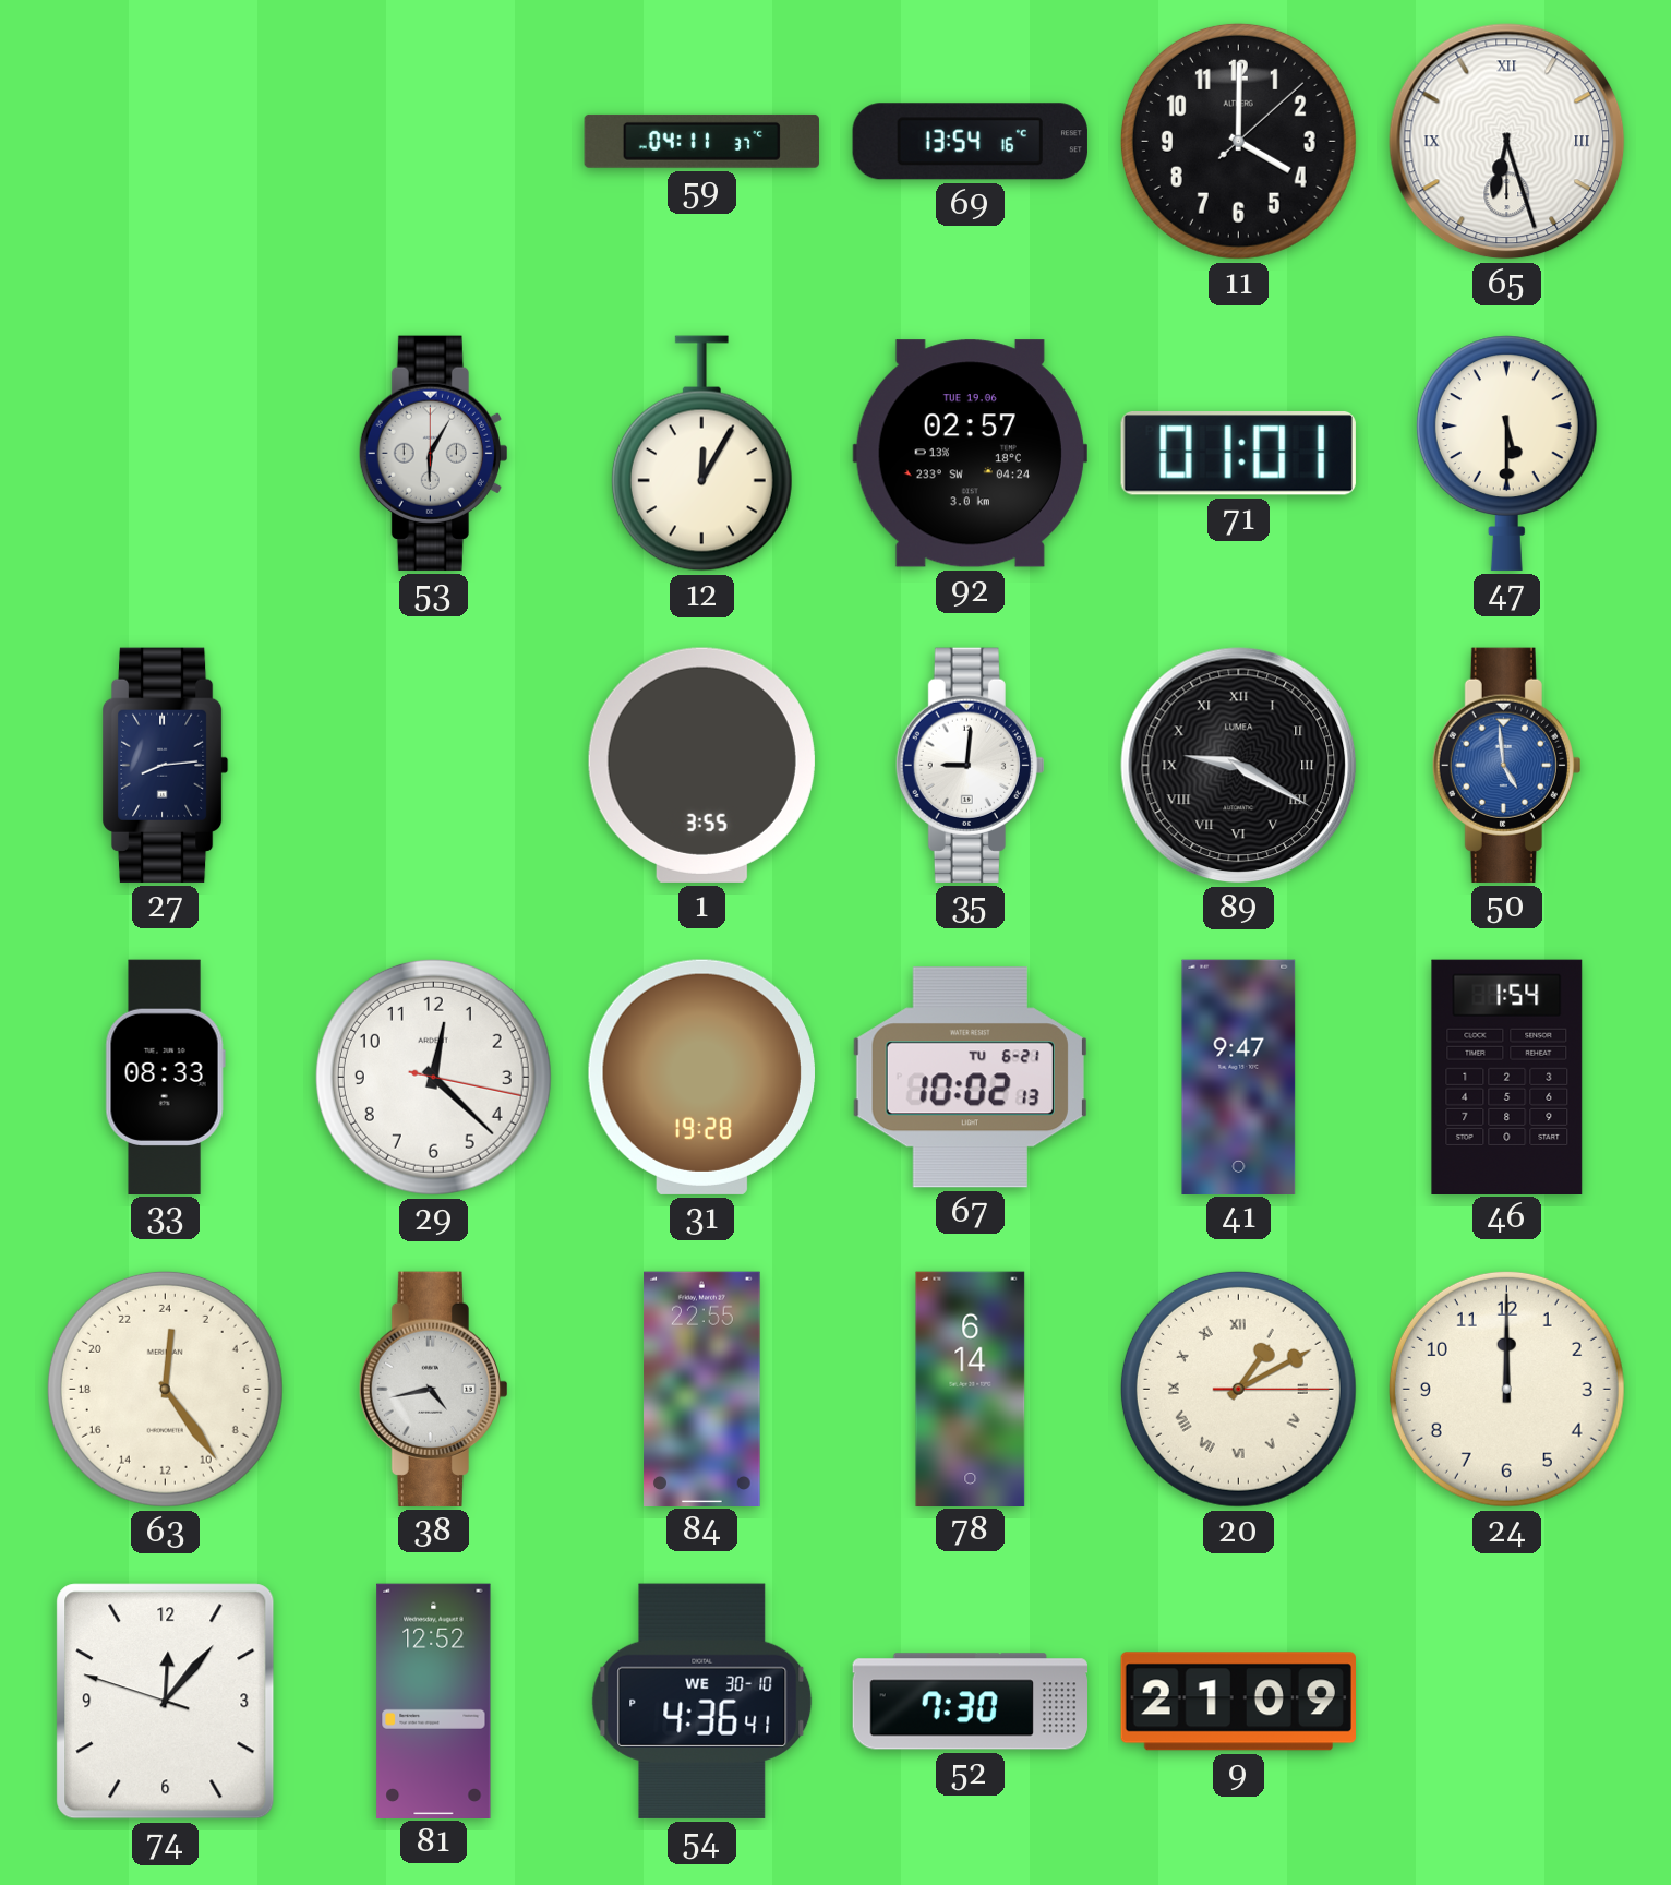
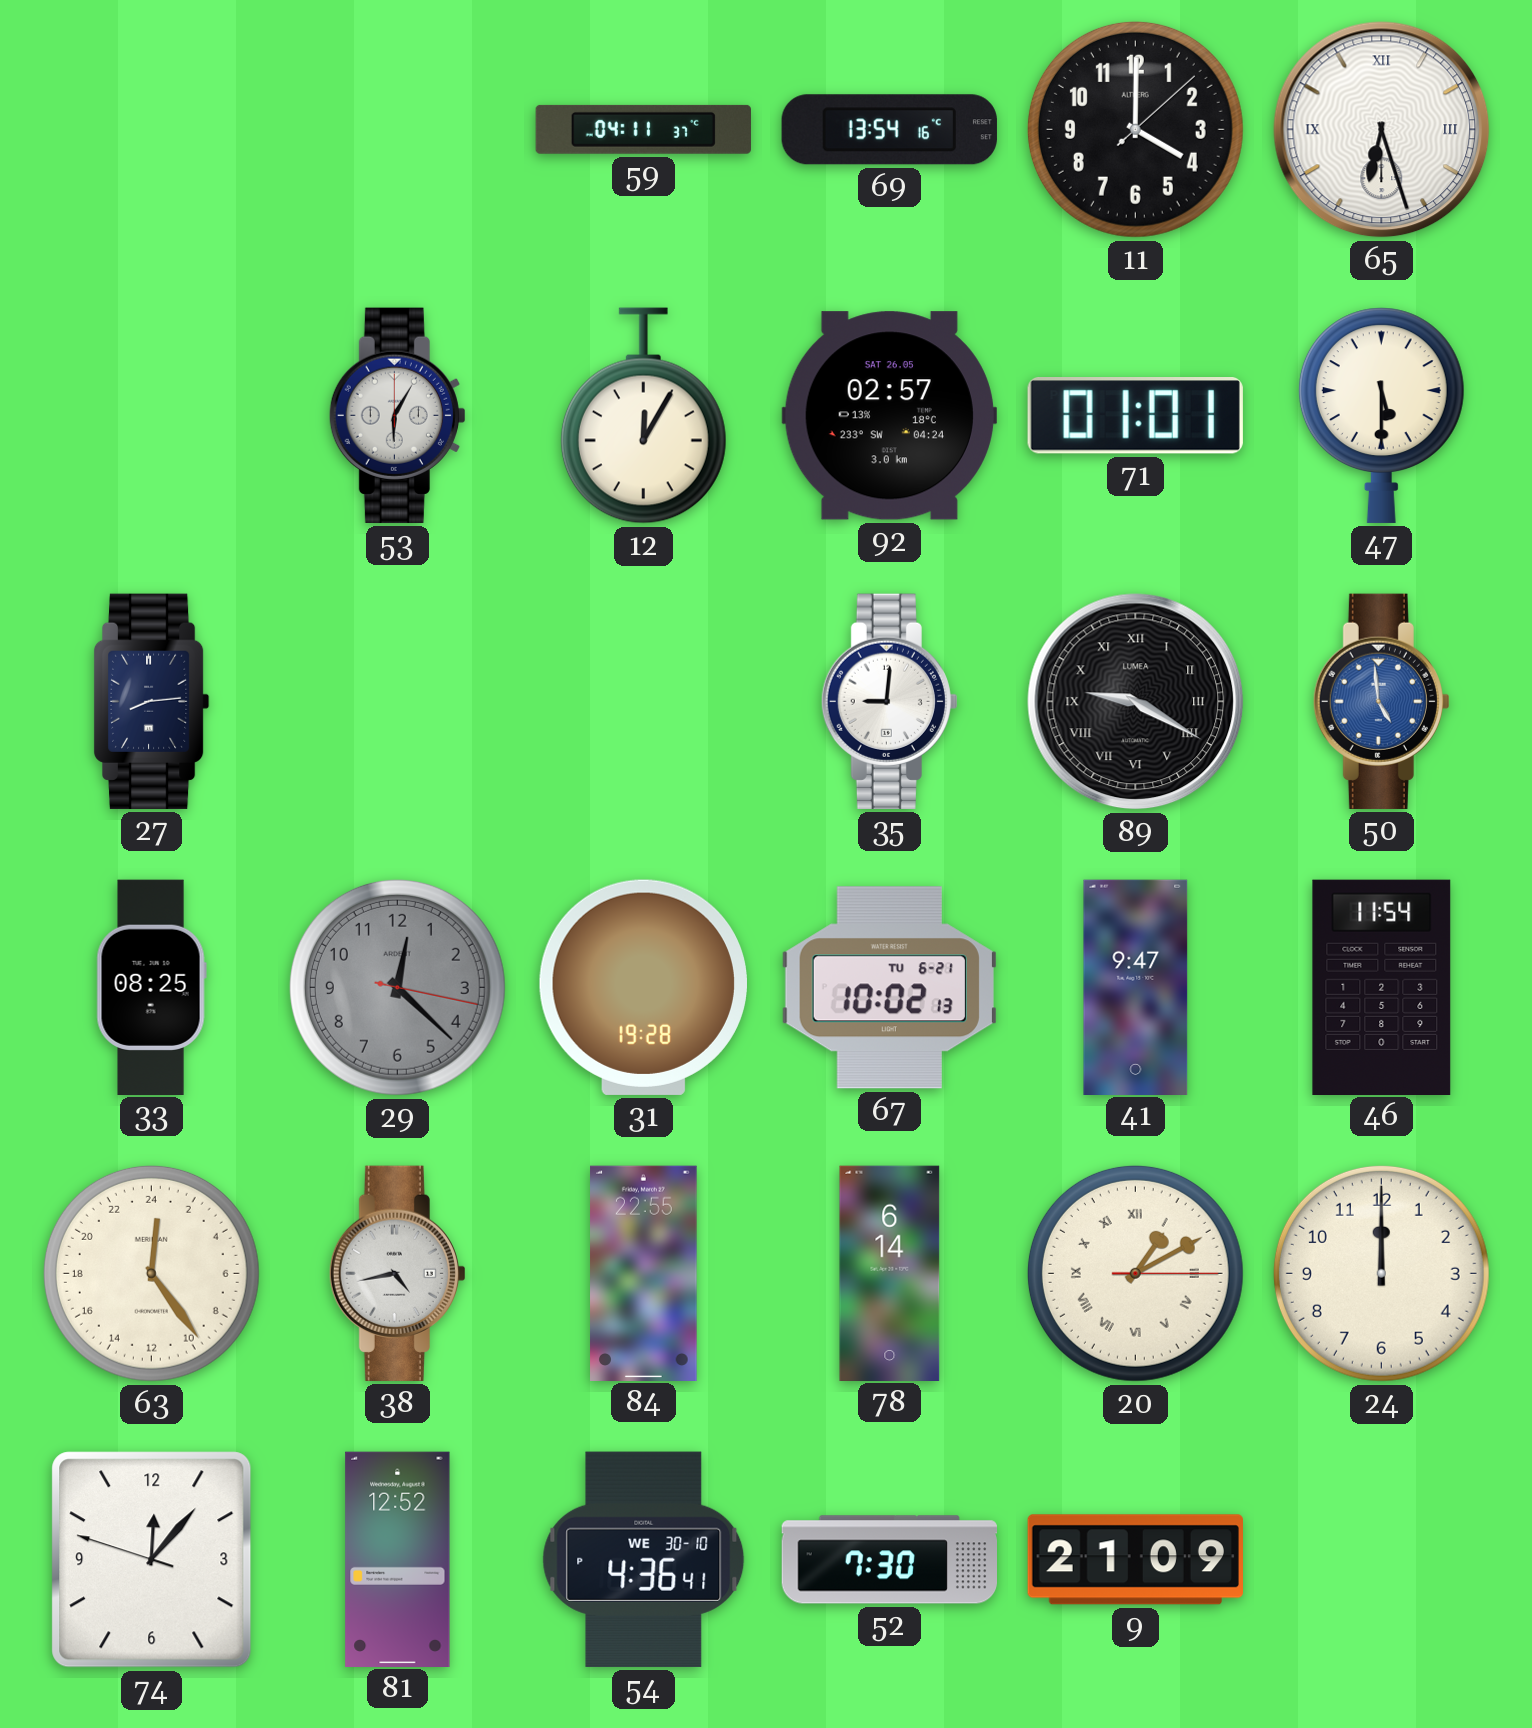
92 date: TUE 19.06 -> SAT 26.05
1: 3:55 -> none
33: 08:33 -> 08:25
29 dial: white -> grey
46: 1:54 -> 11:54
